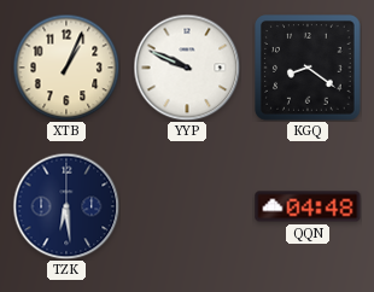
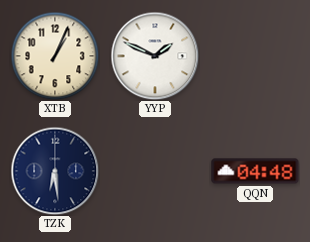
YYP: 9:49 -> 1:49
KGQ: 8:21 -> none
